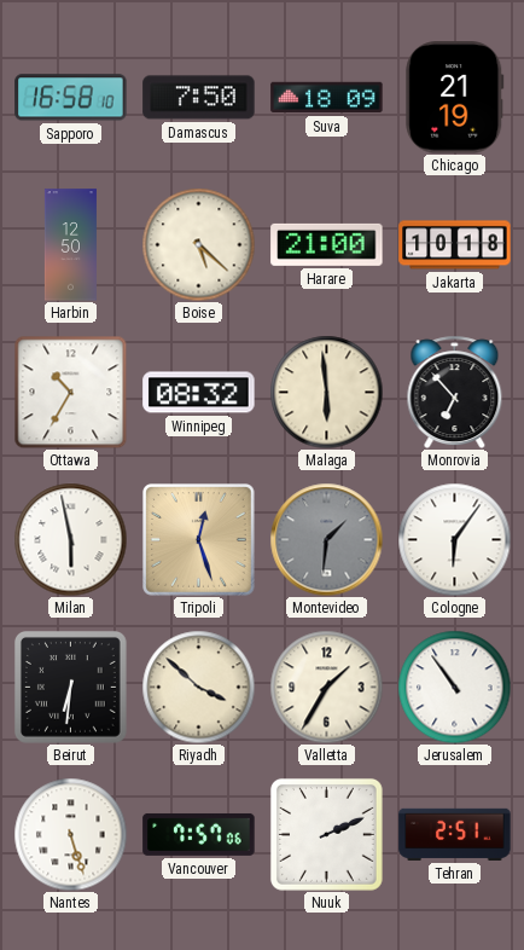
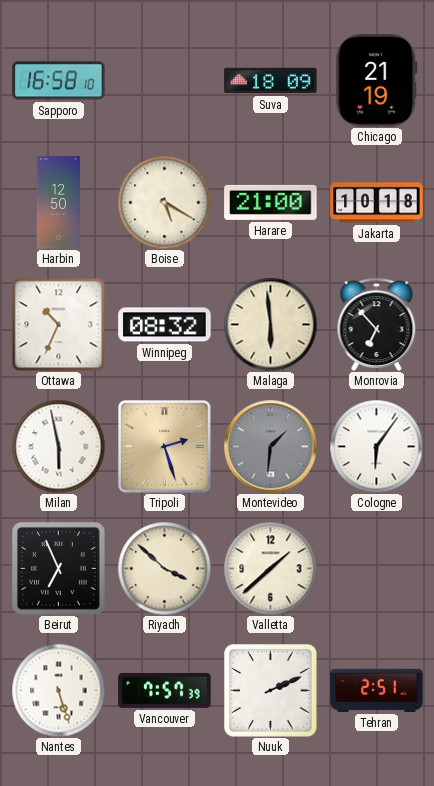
Damascus: 7:50 -> none
Boise: 5:22 -> 5:20
Ottawa: 10:35 -> 10:34
Tripoli: 12:27 -> 2:27
Beirut: 6:31 -> 6:56
Valletta: 1:35 -> 1:38
Jerusalem: 10:54 -> none
Vancouver: 7:57:06 -> 7:57:39
